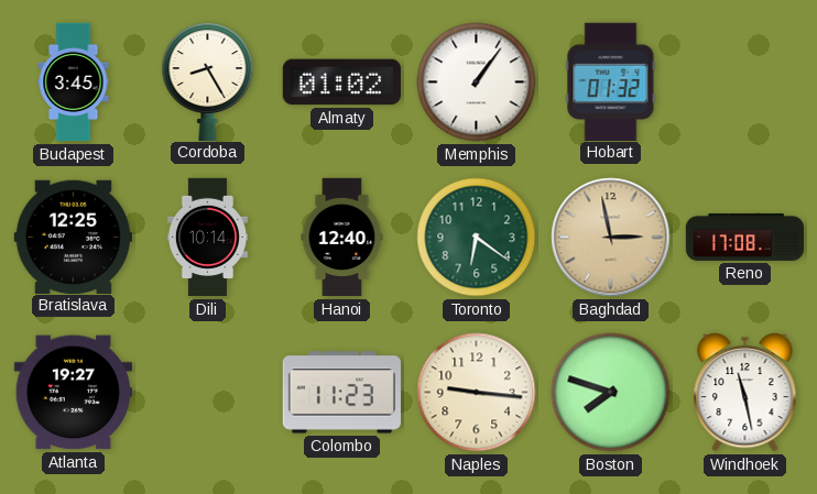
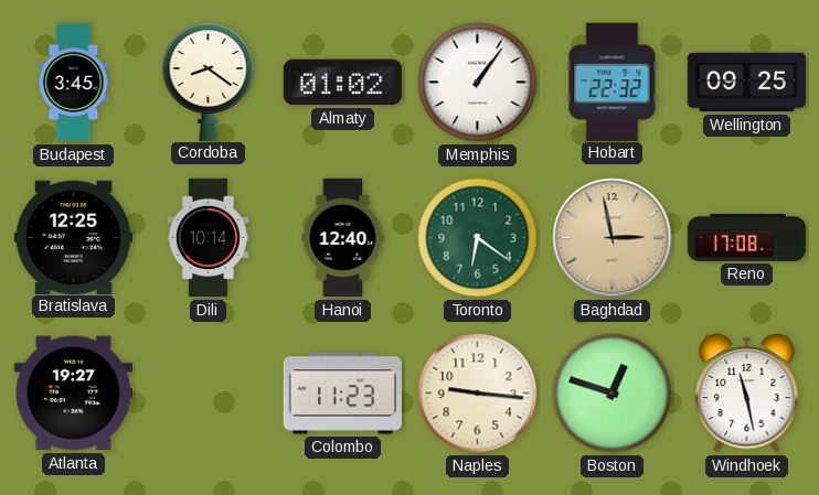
Cordoba: 8:25 -> 8:21
Hobart: 01:32 -> 22:32
Wellington: none -> 09:25
Boston: 7:48 -> 12:48
